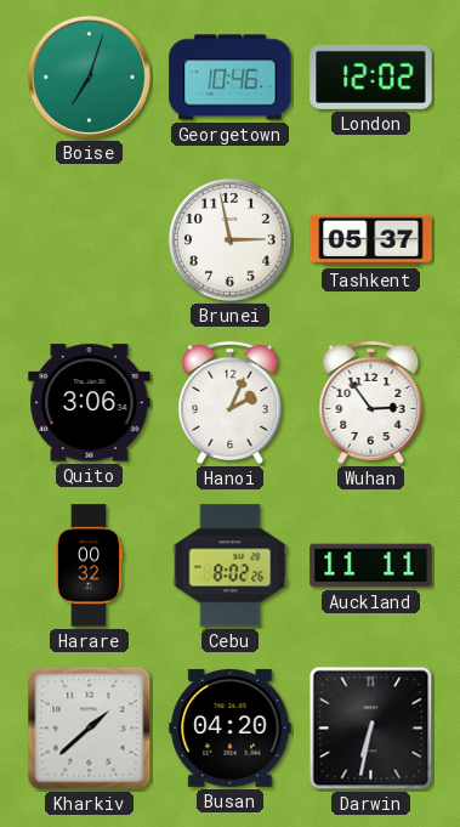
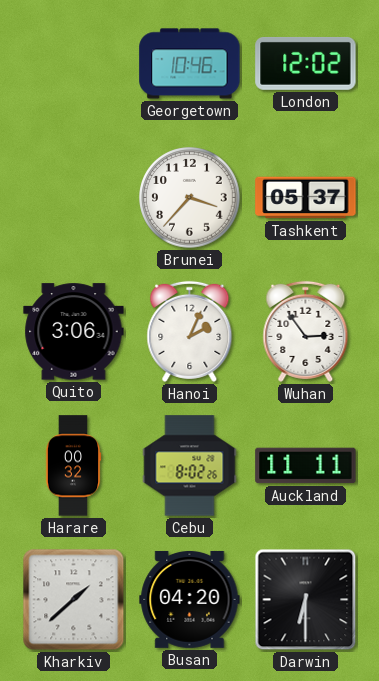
Boise: 7:03 -> none
Brunei: 2:58 -> 3:37
Darwin: 6:32 -> 6:30
